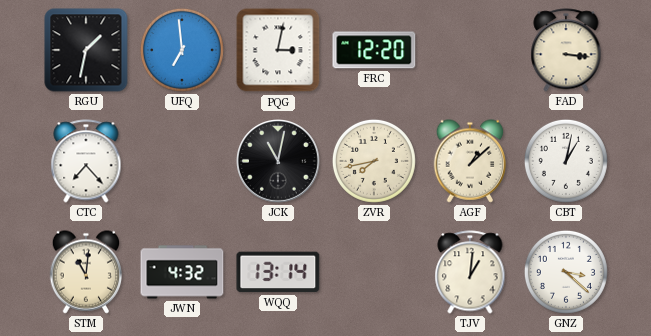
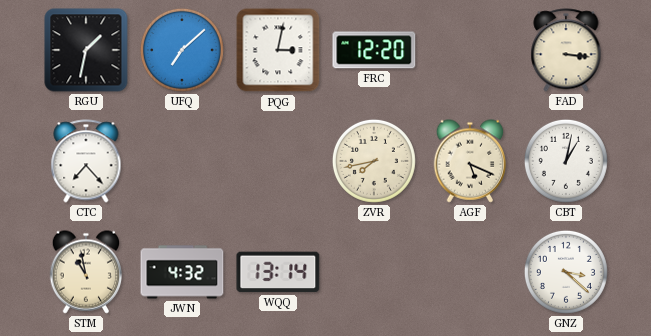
UFQ: 6:59 -> 7:08
JCK: 11:02 -> none
AGF: 1:08 -> 5:19
STM: 11:01 -> 10:58
TJV: 1:01 -> none
